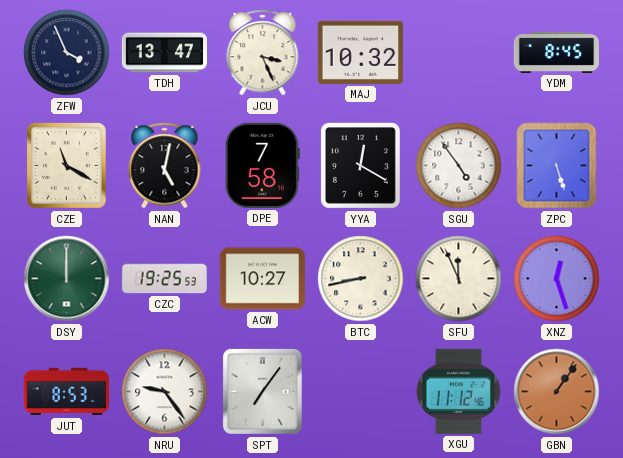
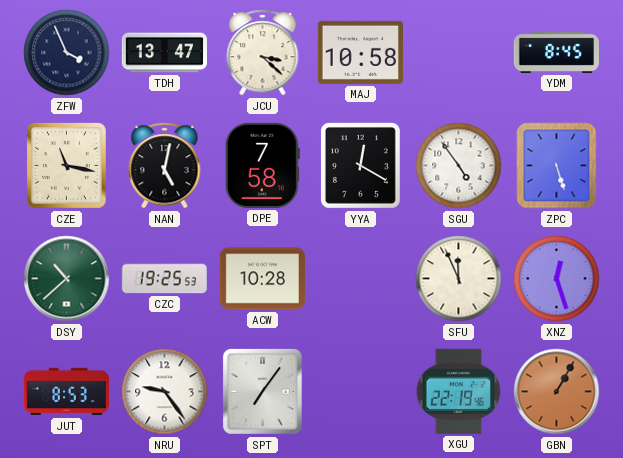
JCU: 3:26 -> 3:22
MAJ: 10:32 -> 10:58
CZE: 11:20 -> 11:17
DSY: 12:00 -> 10:38
ACW: 10:27 -> 10:28
BTC: 8:43 -> none
XGU: 11:12 -> 22:19
GBN: 1:06 -> 1:05
